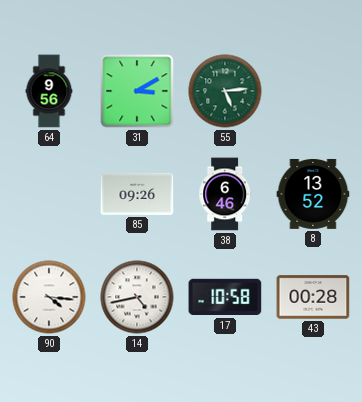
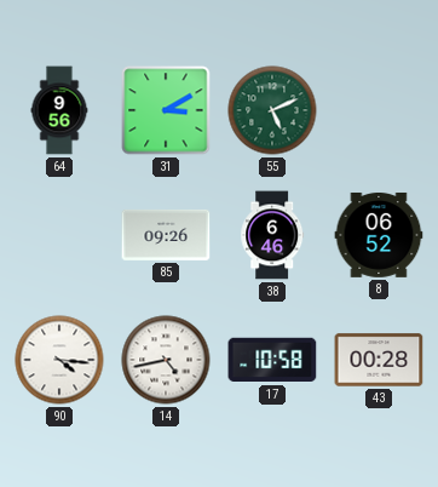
55: 5:14 -> 5:11
8: 13:52 -> 06:52
